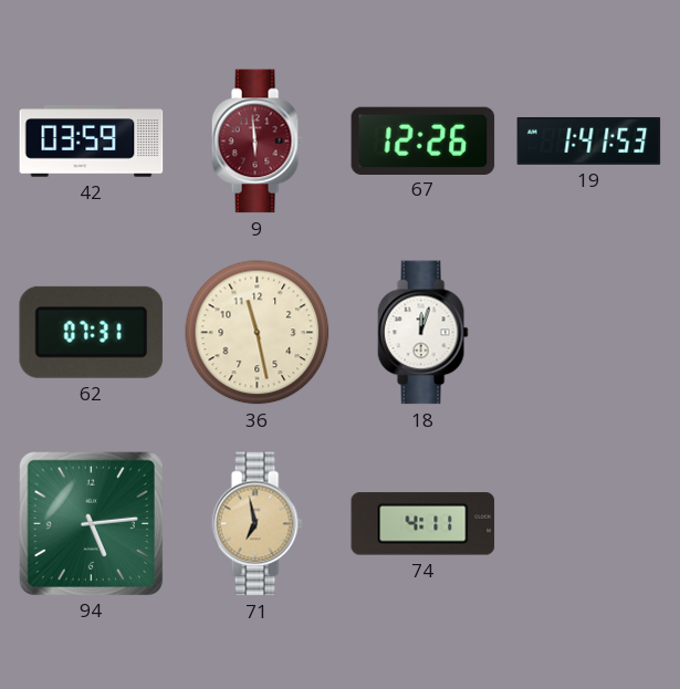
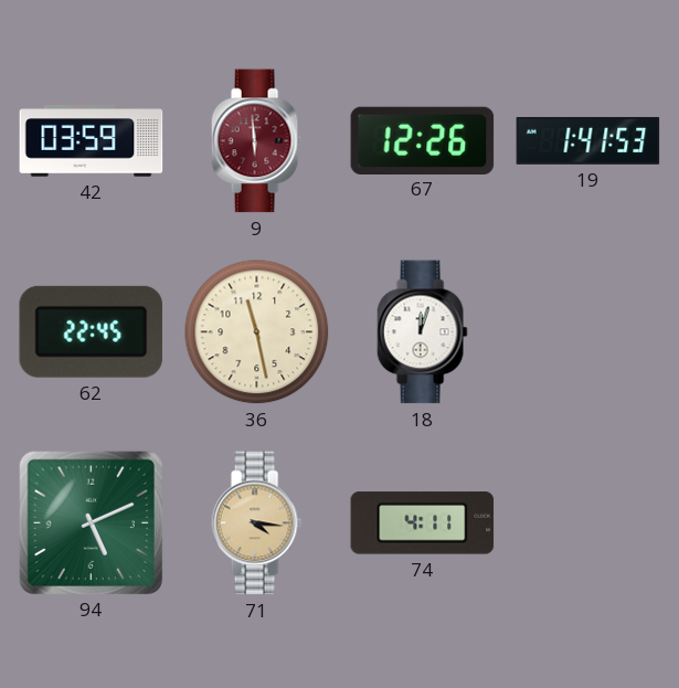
62: 07:31 -> 22:45
94: 5:14 -> 5:11
71: 6:58 -> 4:16
